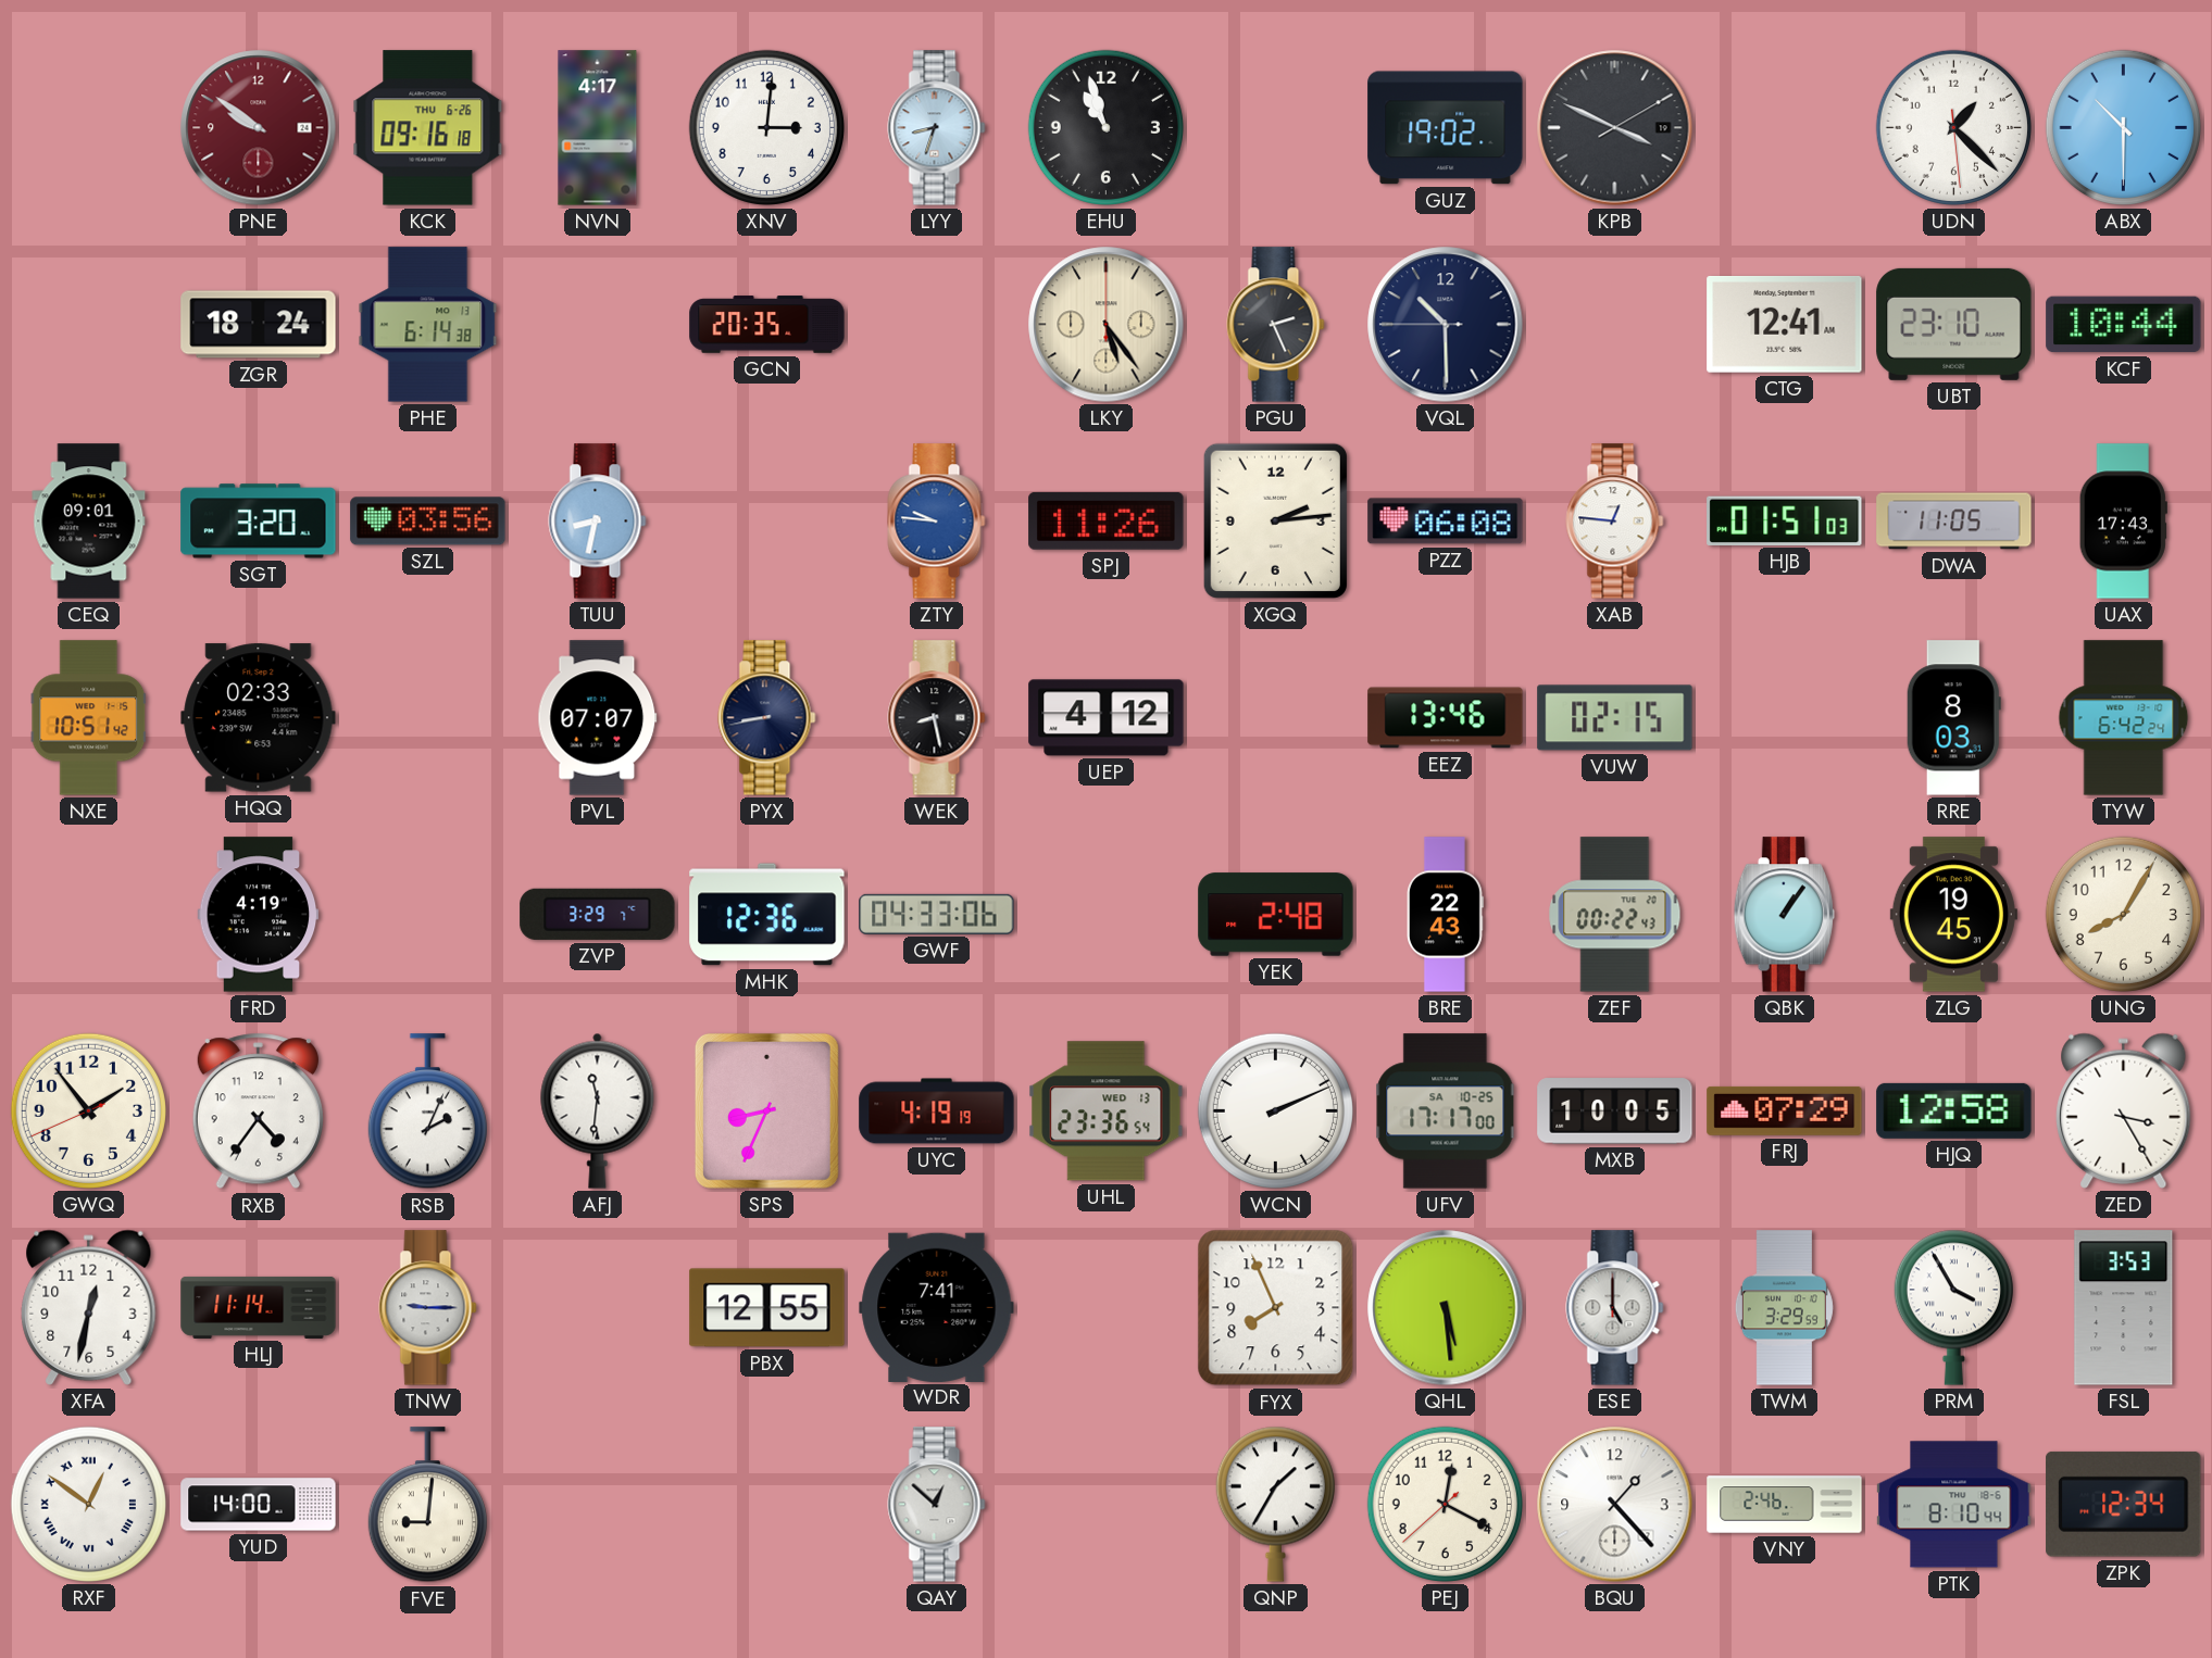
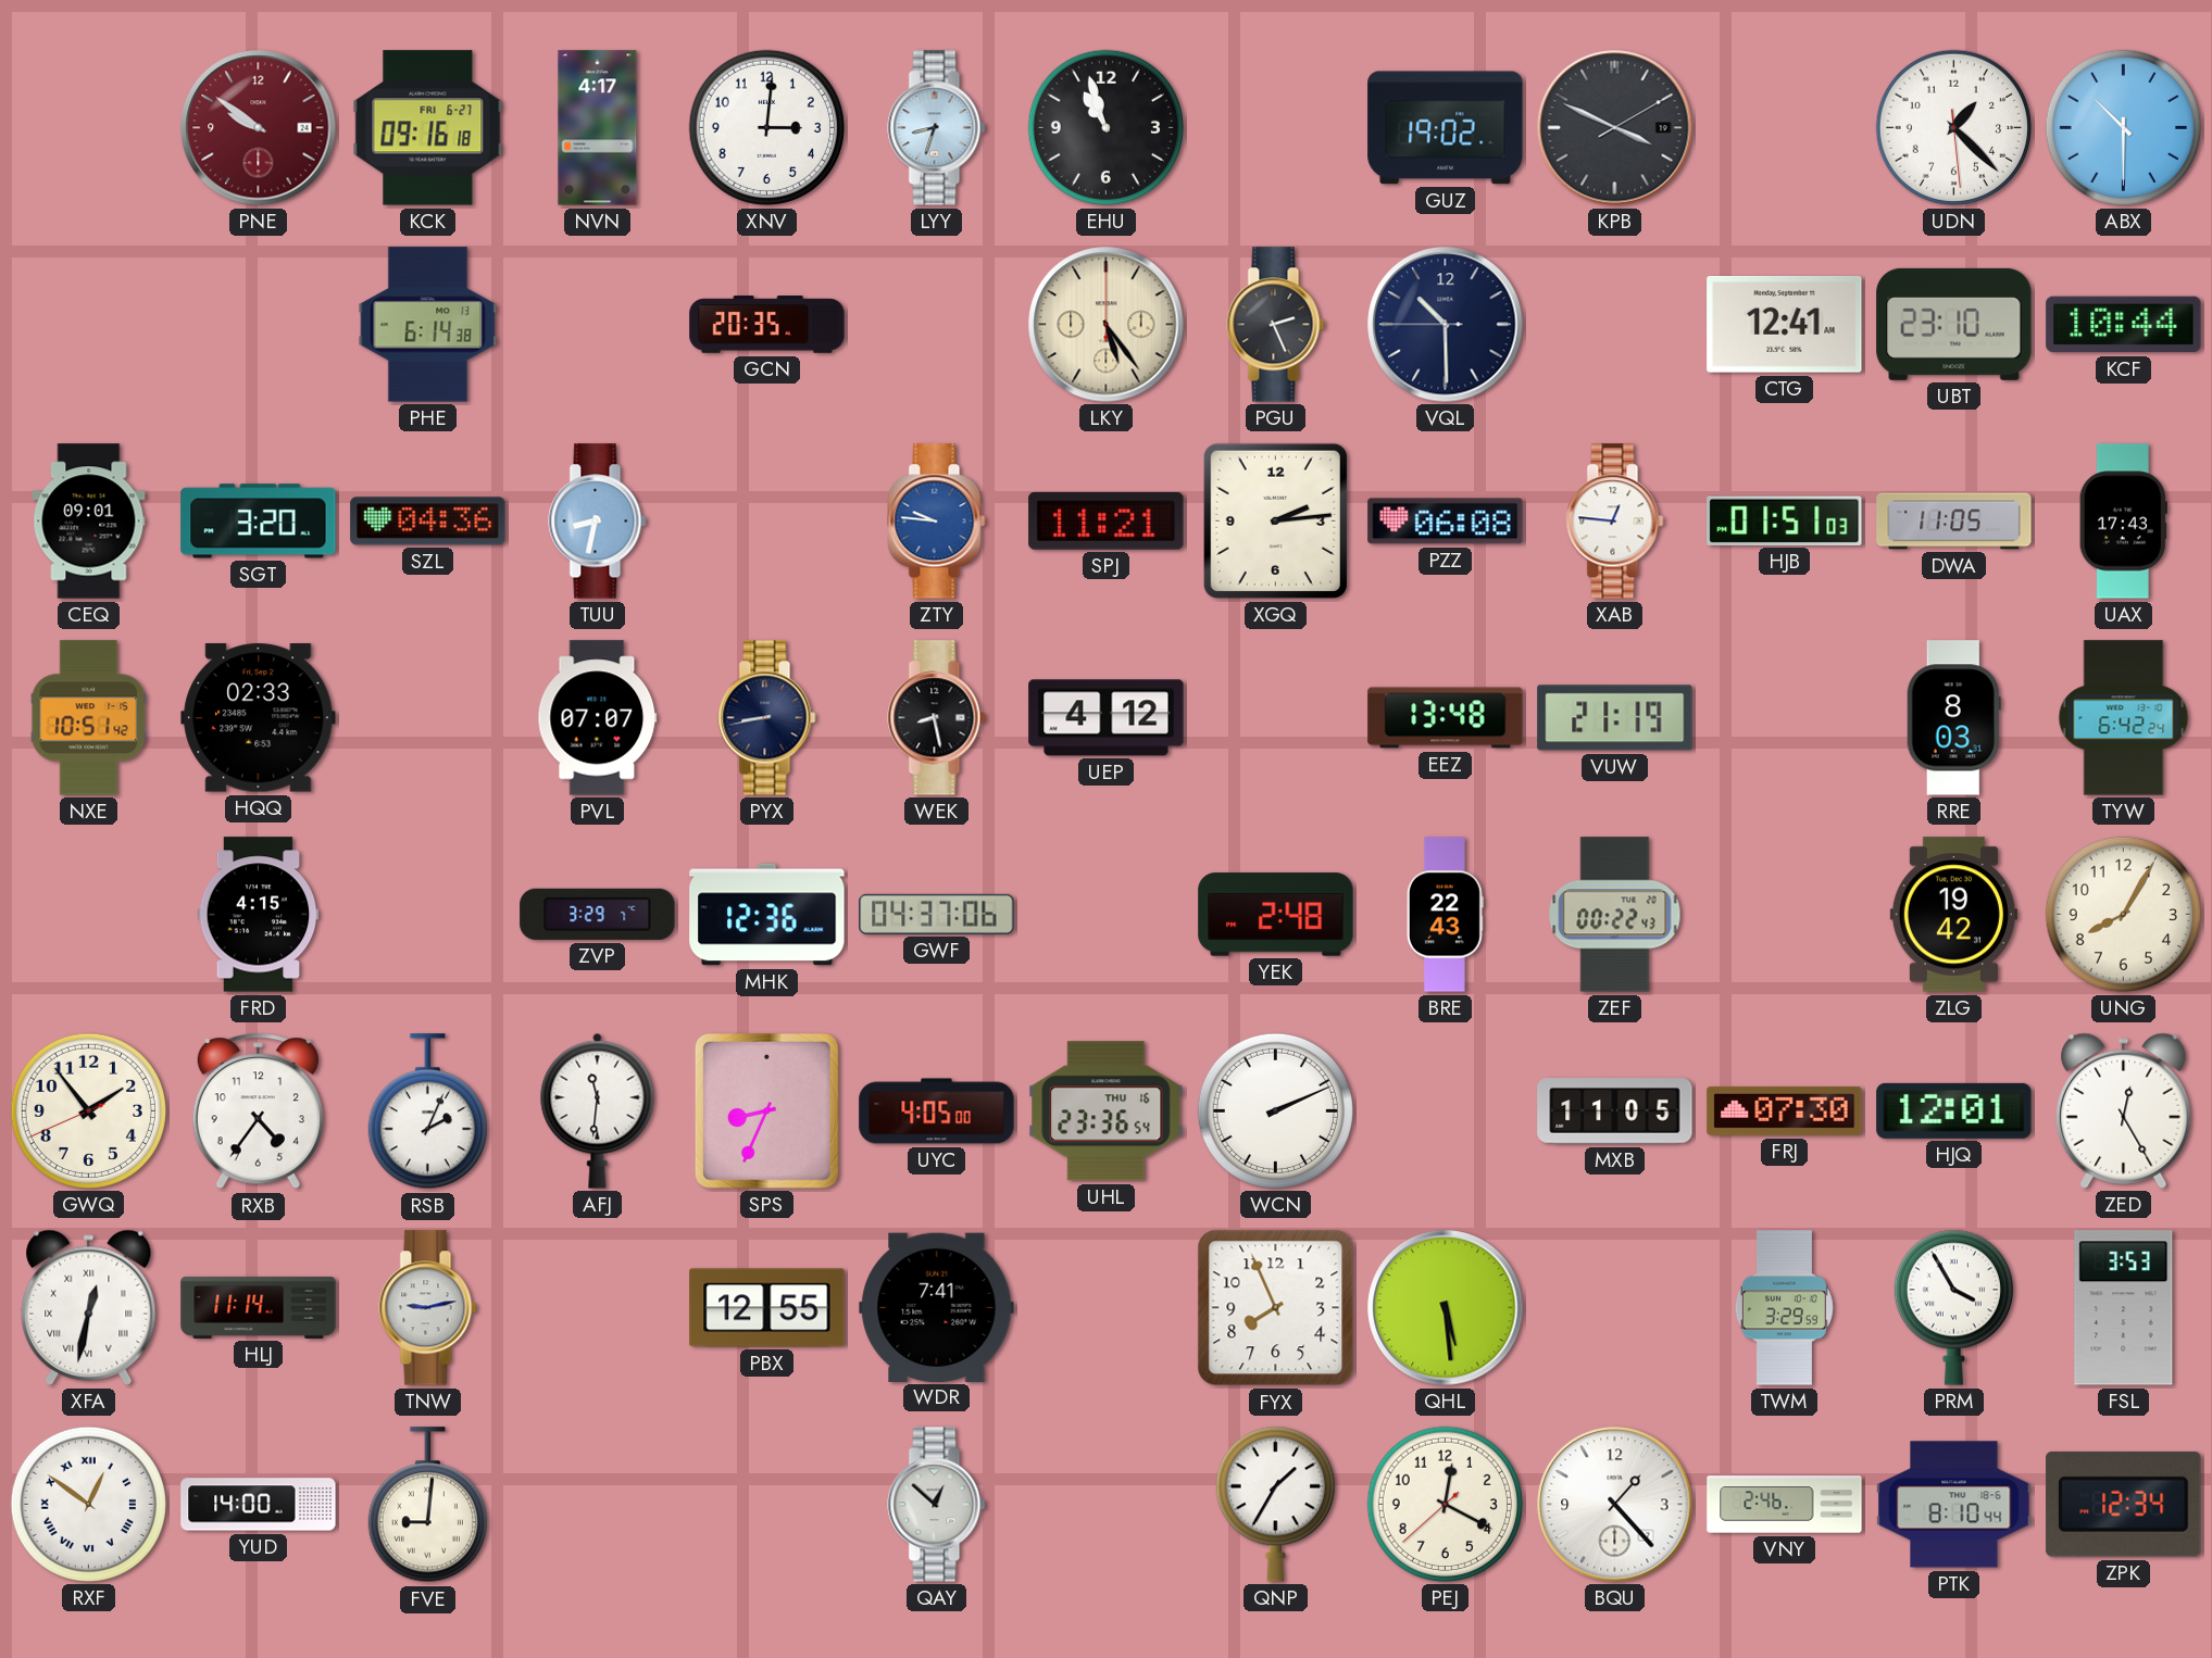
KCK date: THU 6-26 -> FRI 6-27
ZGR: 18:24 -> none
SZL: 03:56 -> 04:36
SPJ: 11:26 -> 11:21
EEZ: 13:46 -> 13:48
VUW: 02:15 -> 21:19
FRD: 4:19 -> 4:15
GWF: 04:33 -> 04:37
QBK: 1:06 -> none
ZLG: 19:45 -> 19:42
UYC: 4:19 -> 4:05
UHL date: WED 13 -> THU 16
UFV: 17:17 -> none
MXB: 10:05 -> 11:05
FRJ: 07:29 -> 07:30
HJQ: 12:58 -> 12:01
ZED: 3:25 -> 12:25
XFA numerals: Arabic -> Roman
TNW: 9:15 -> 9:13
ESE: 5:00 -> none
